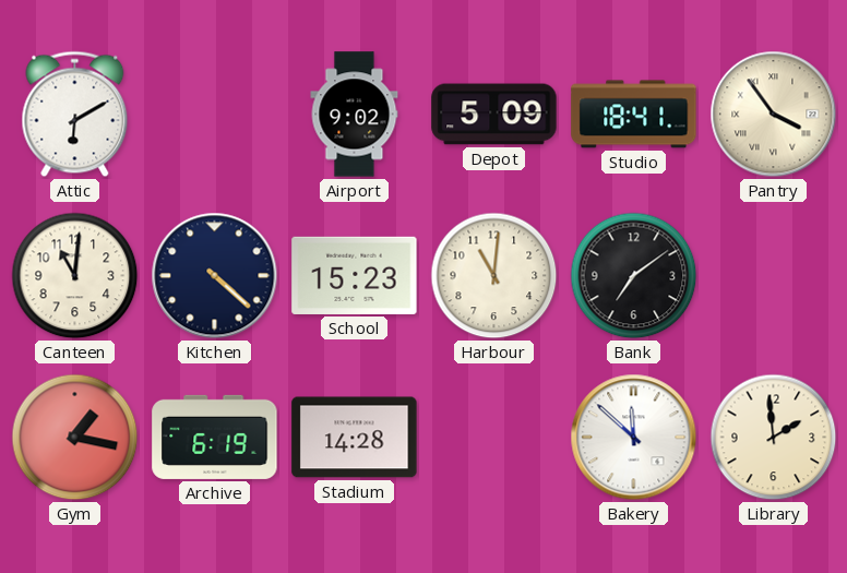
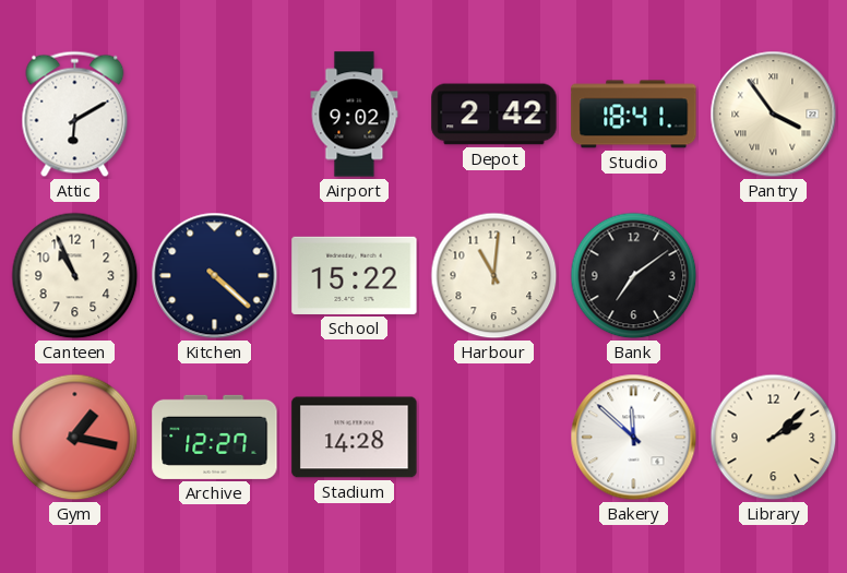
Depot: 5:09 -> 2:42
Canteen: 11:01 -> 10:56
School: 15:23 -> 15:22
Archive: 6:19 -> 12:27
Library: 1:59 -> 2:08
